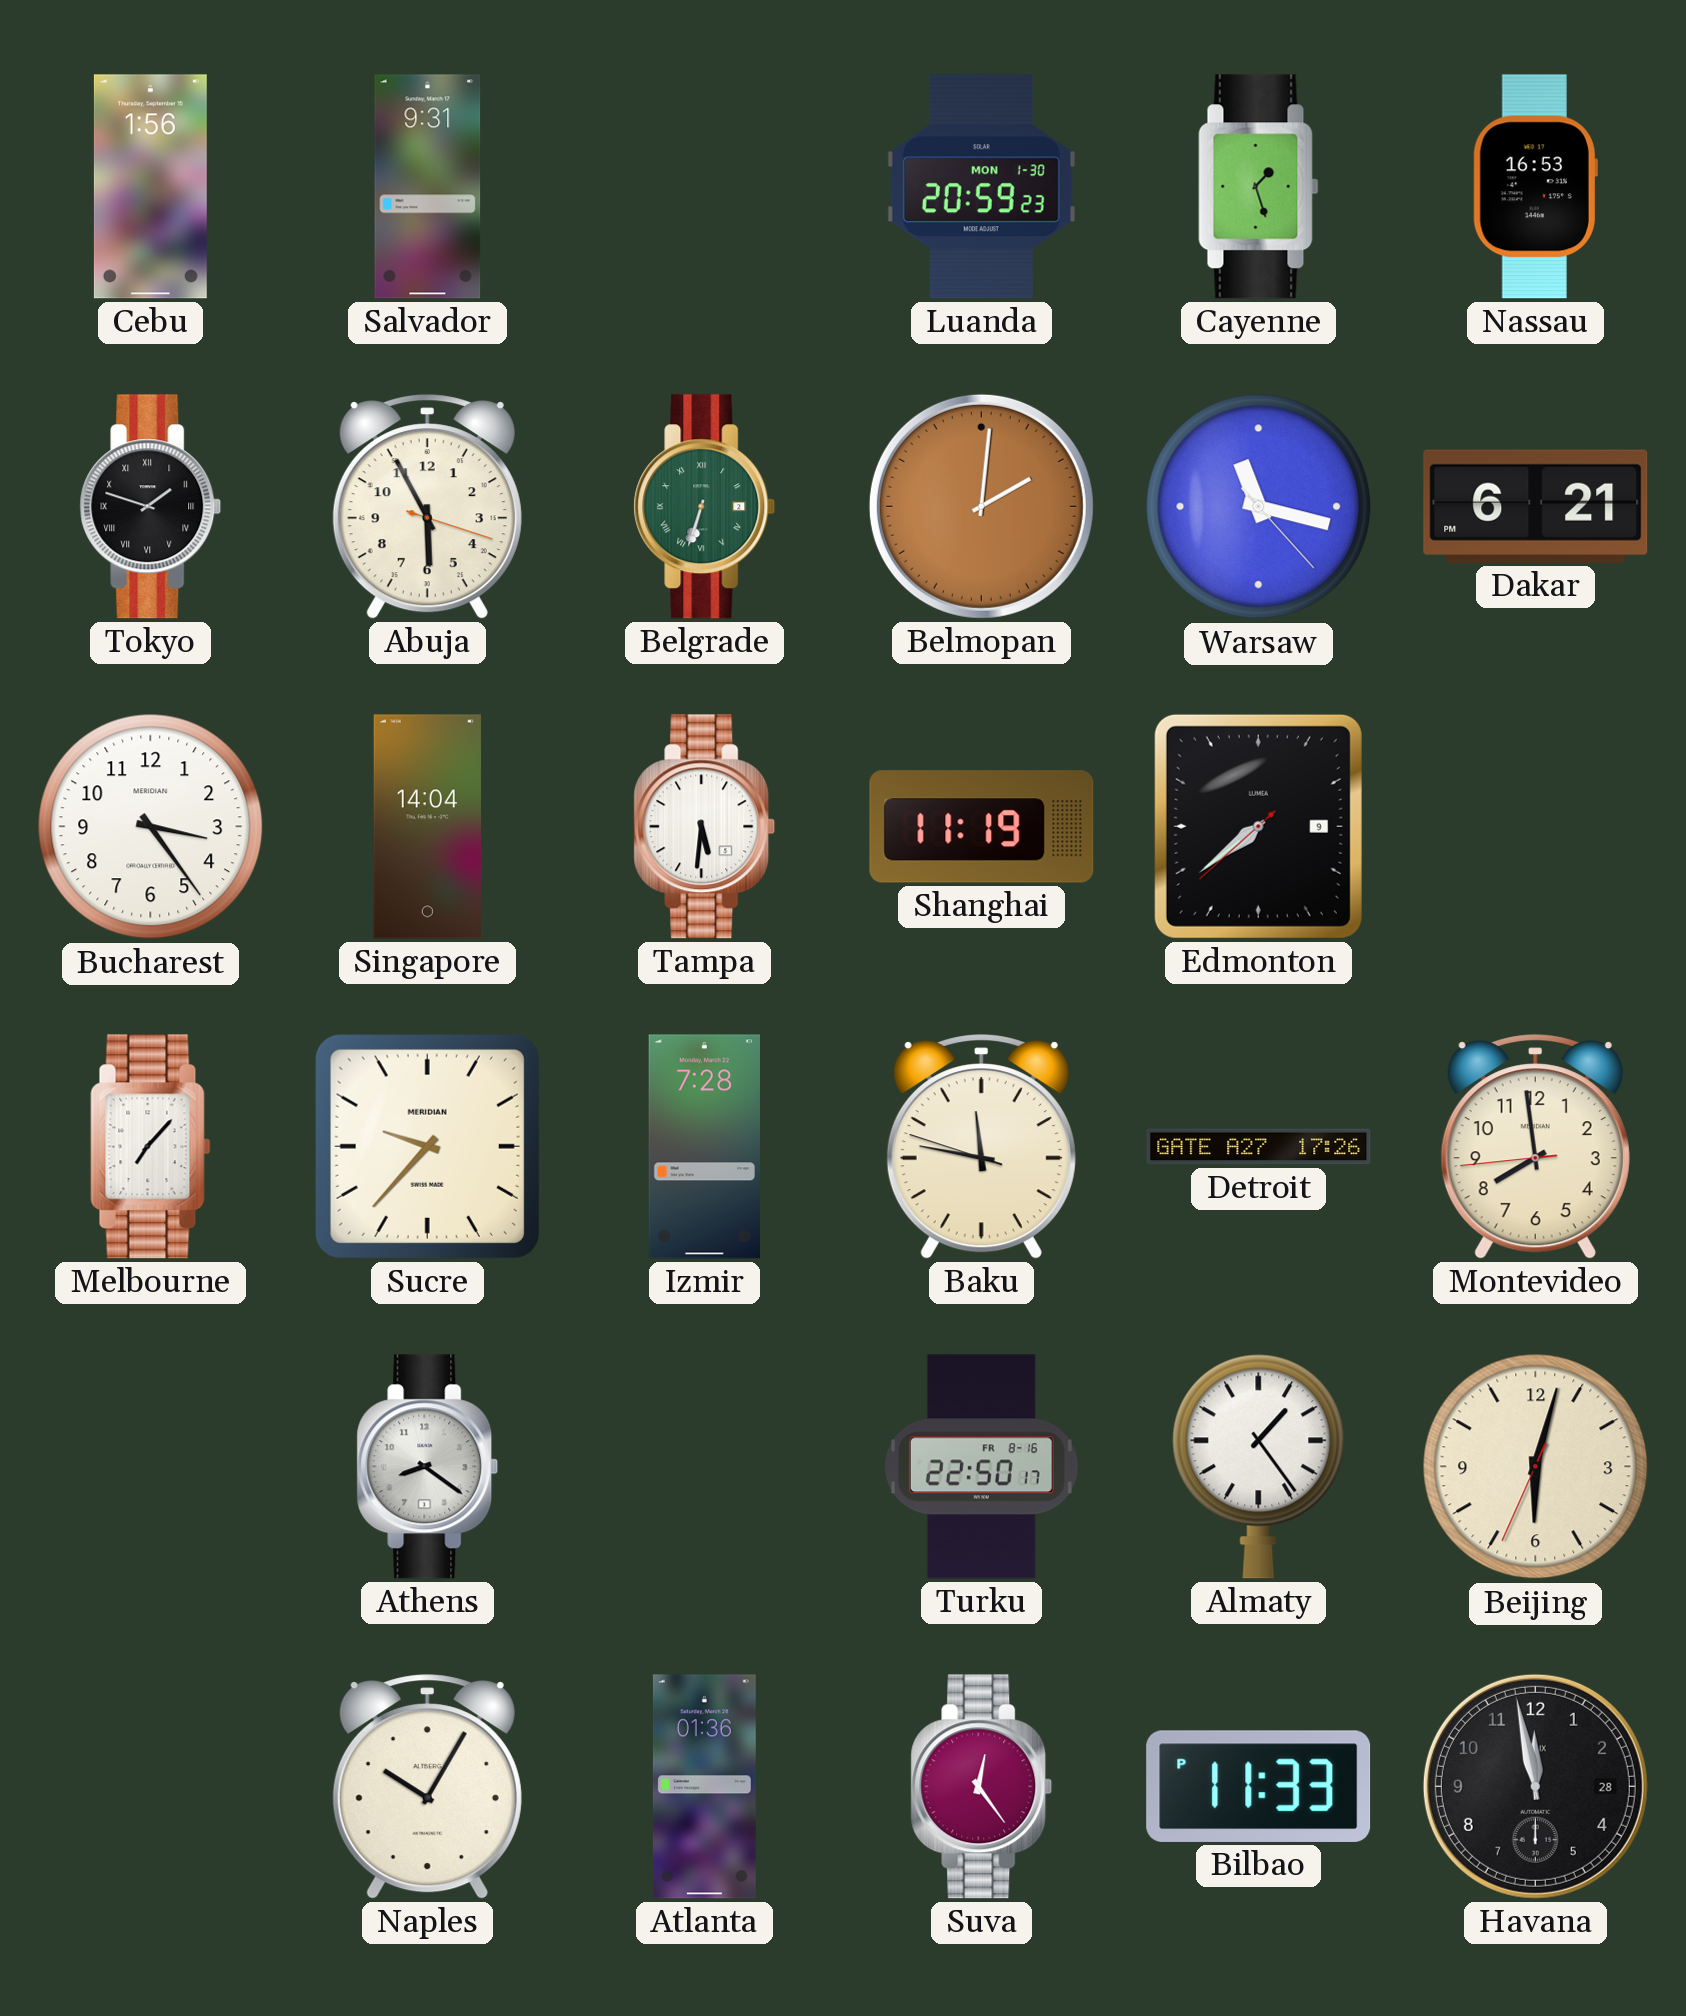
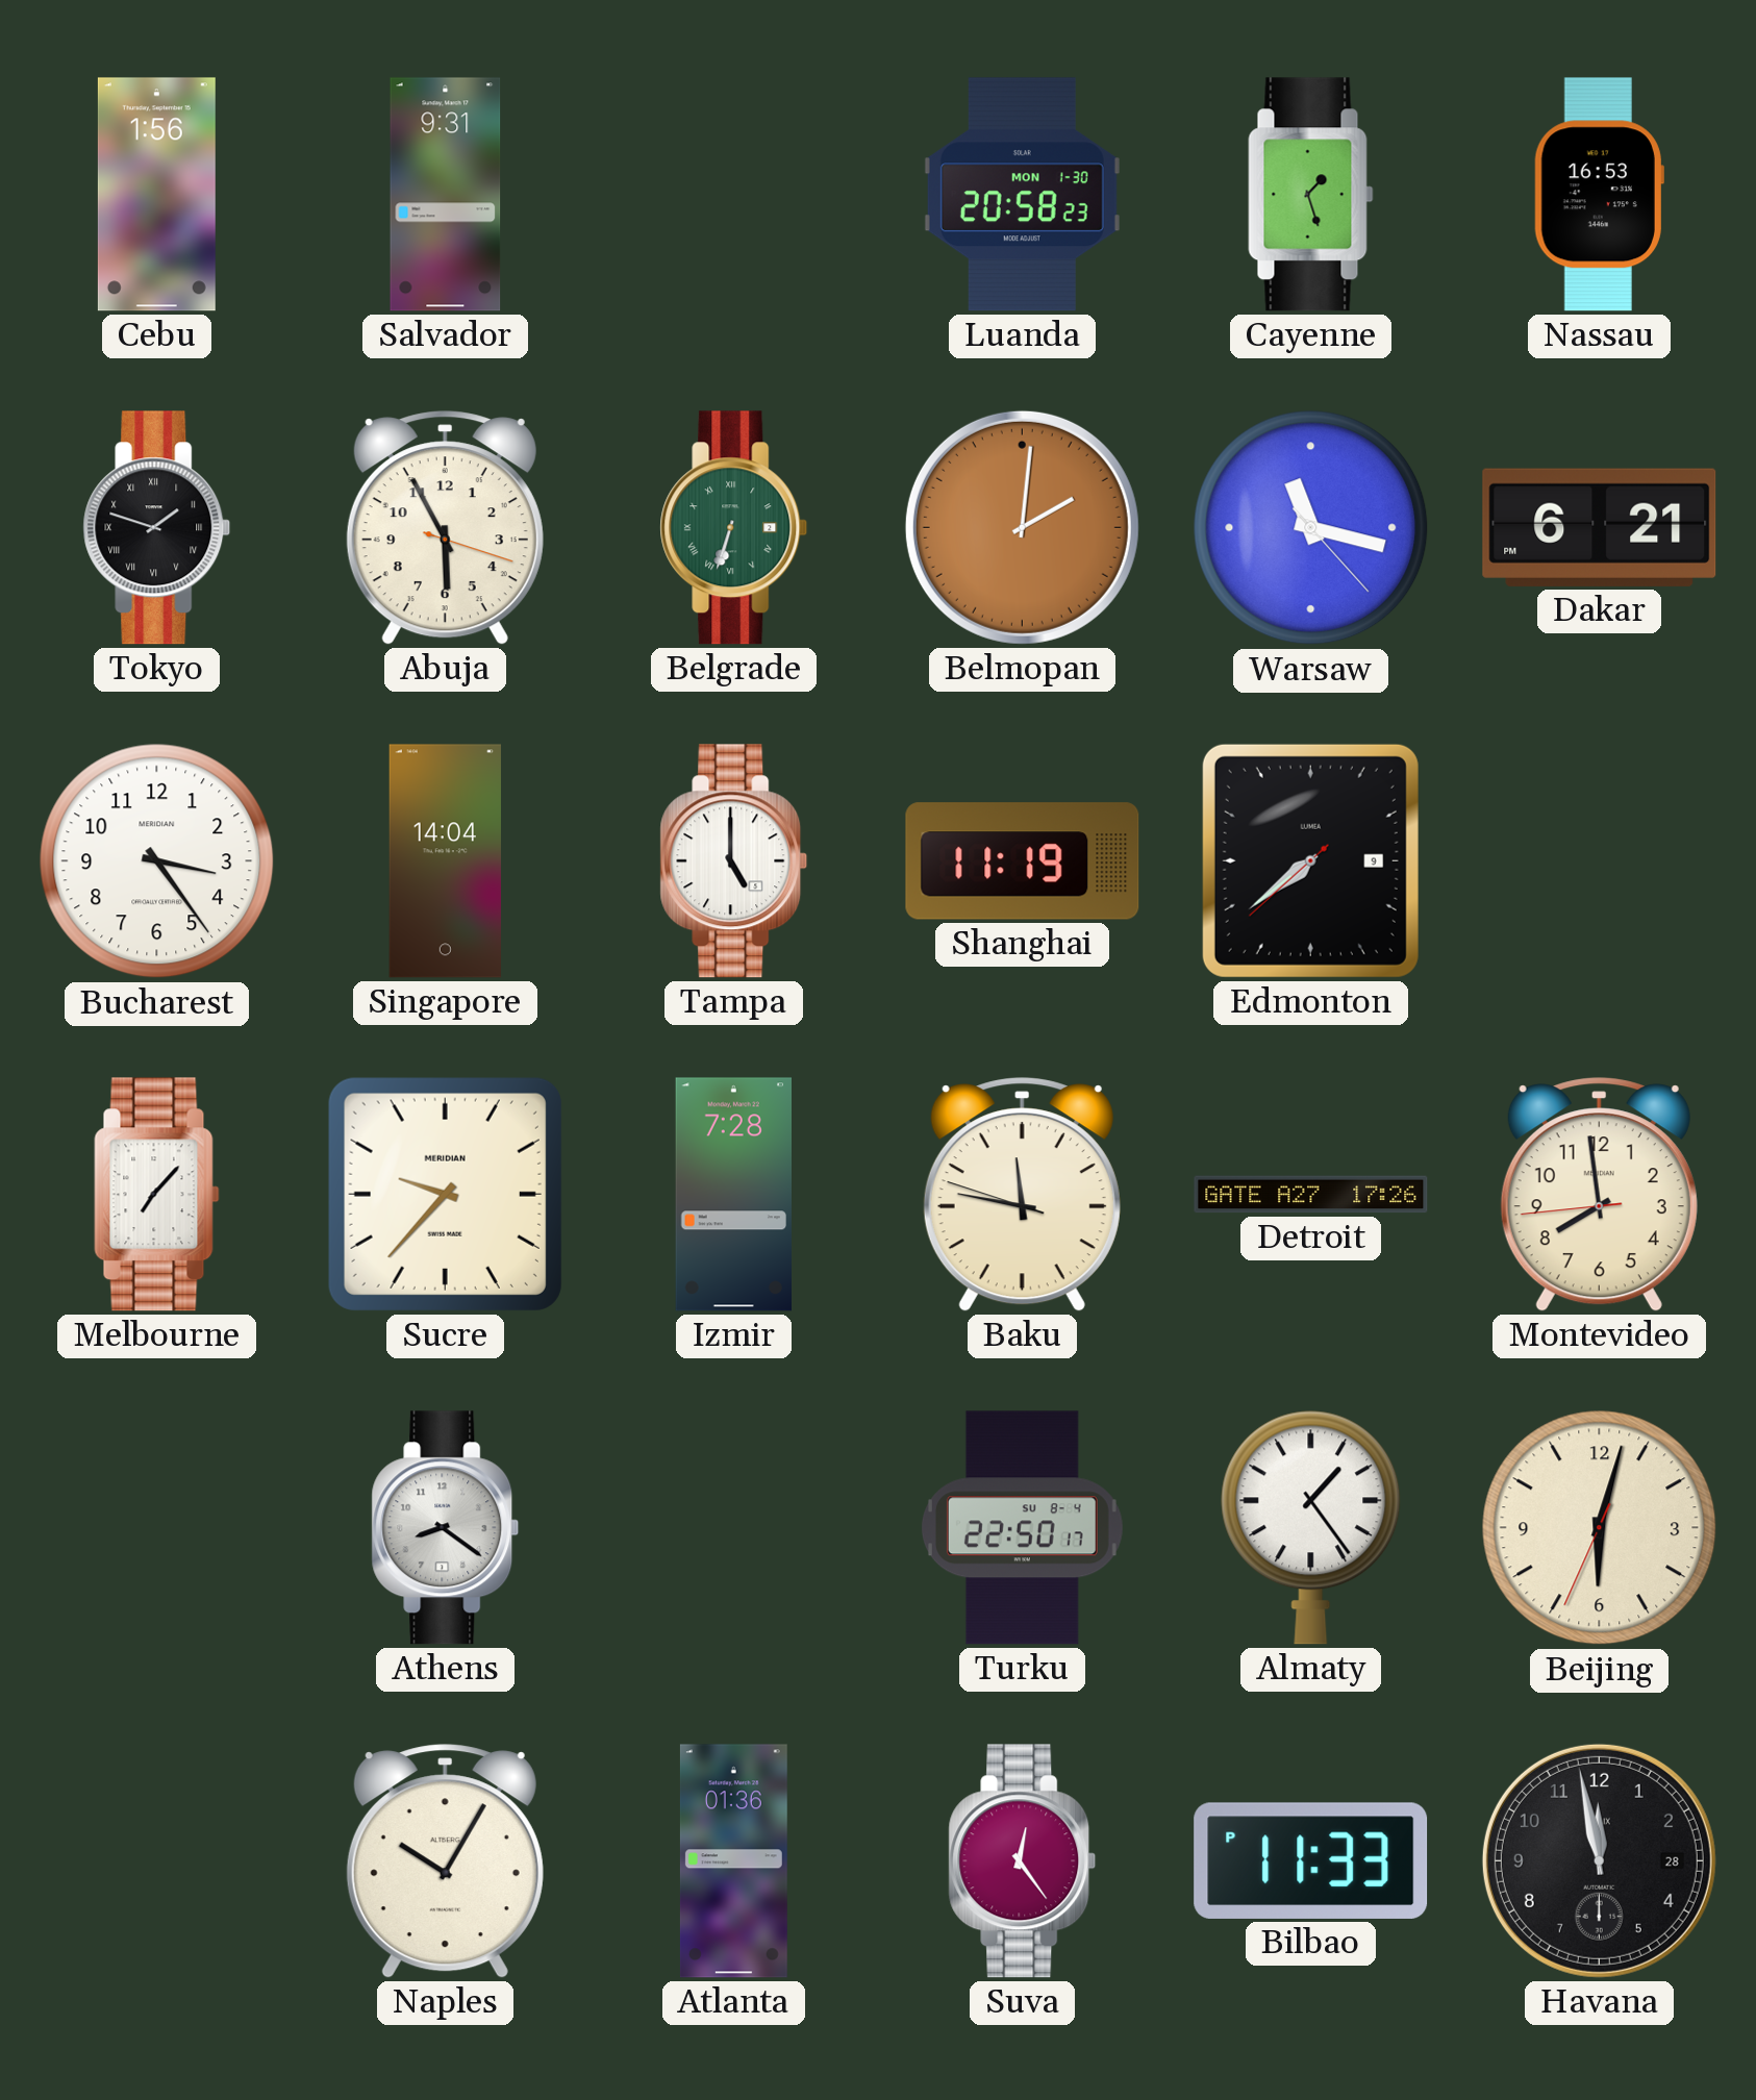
Luanda: 20:59 -> 20:58
Tampa: 5:31 -> 5:00
Turku date: FR 8-16 -> SU 8-4
